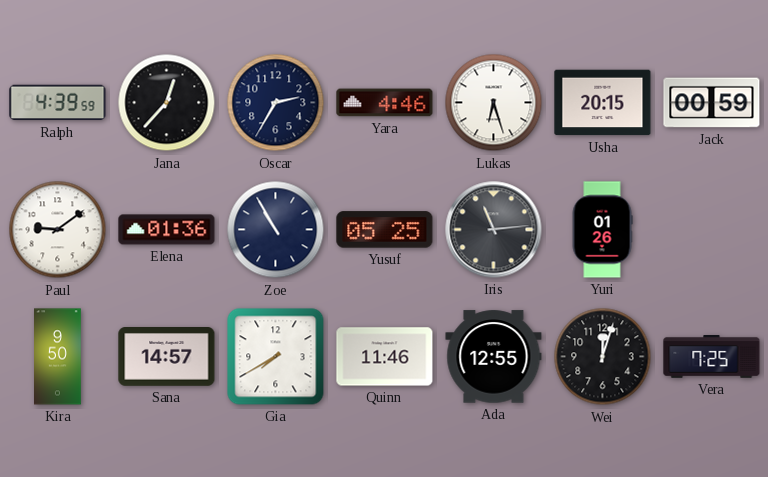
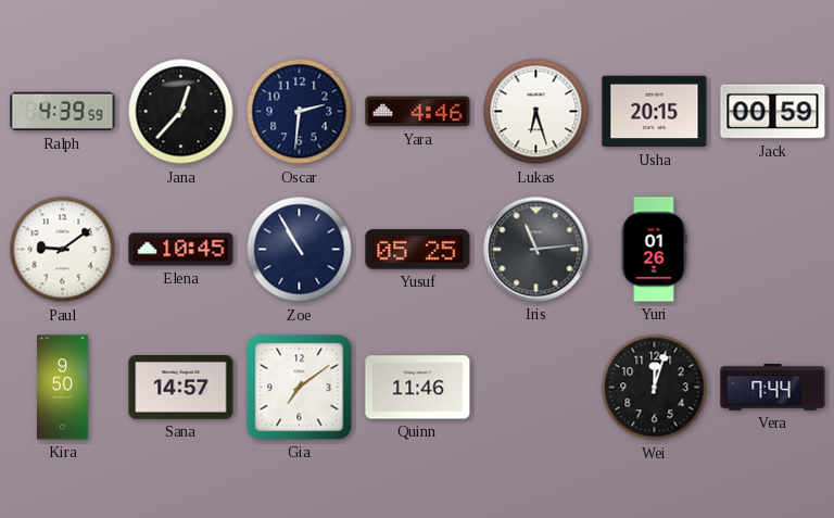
Oscar: 2:35 -> 2:31
Elena: 01:36 -> 10:45
Gia: 7:40 -> 7:09
Ada: 12:55 -> none
Vera: 7:25 -> 7:44
